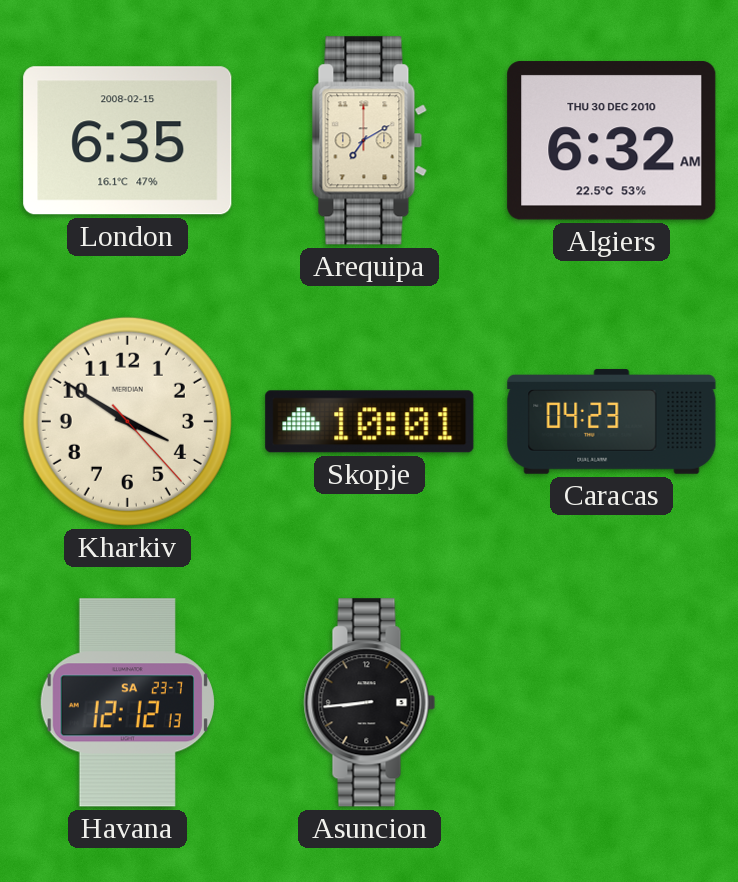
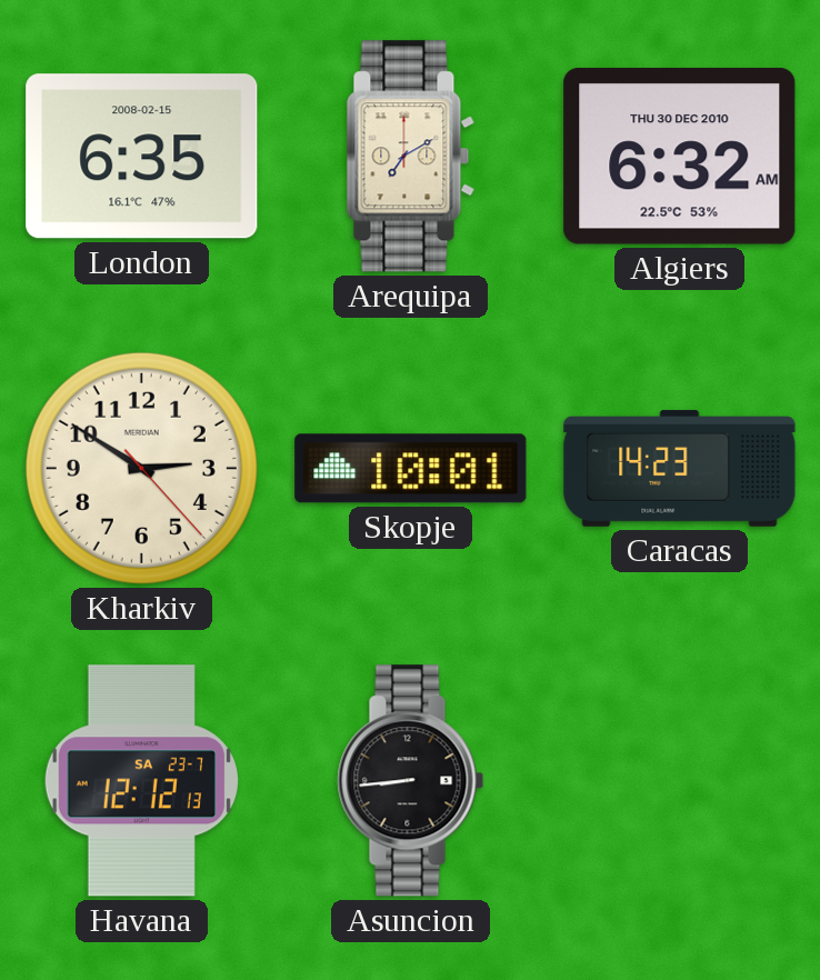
Kharkiv: 3:50 -> 2:50
Caracas: 04:23 -> 14:23
